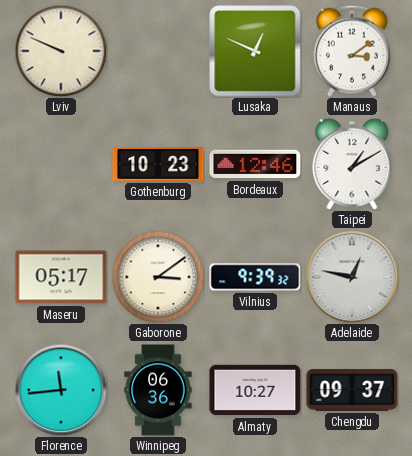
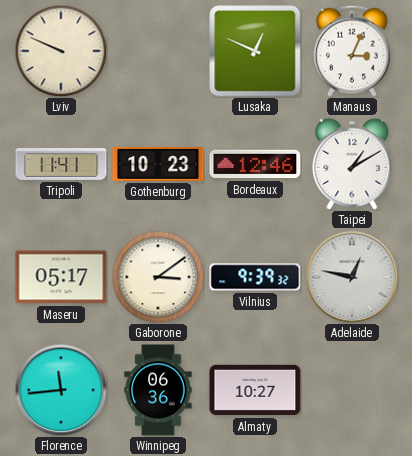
Manaus: 3:09 -> 3:04
Tripoli: none -> 11:41
Chengdu: 09:37 -> none
